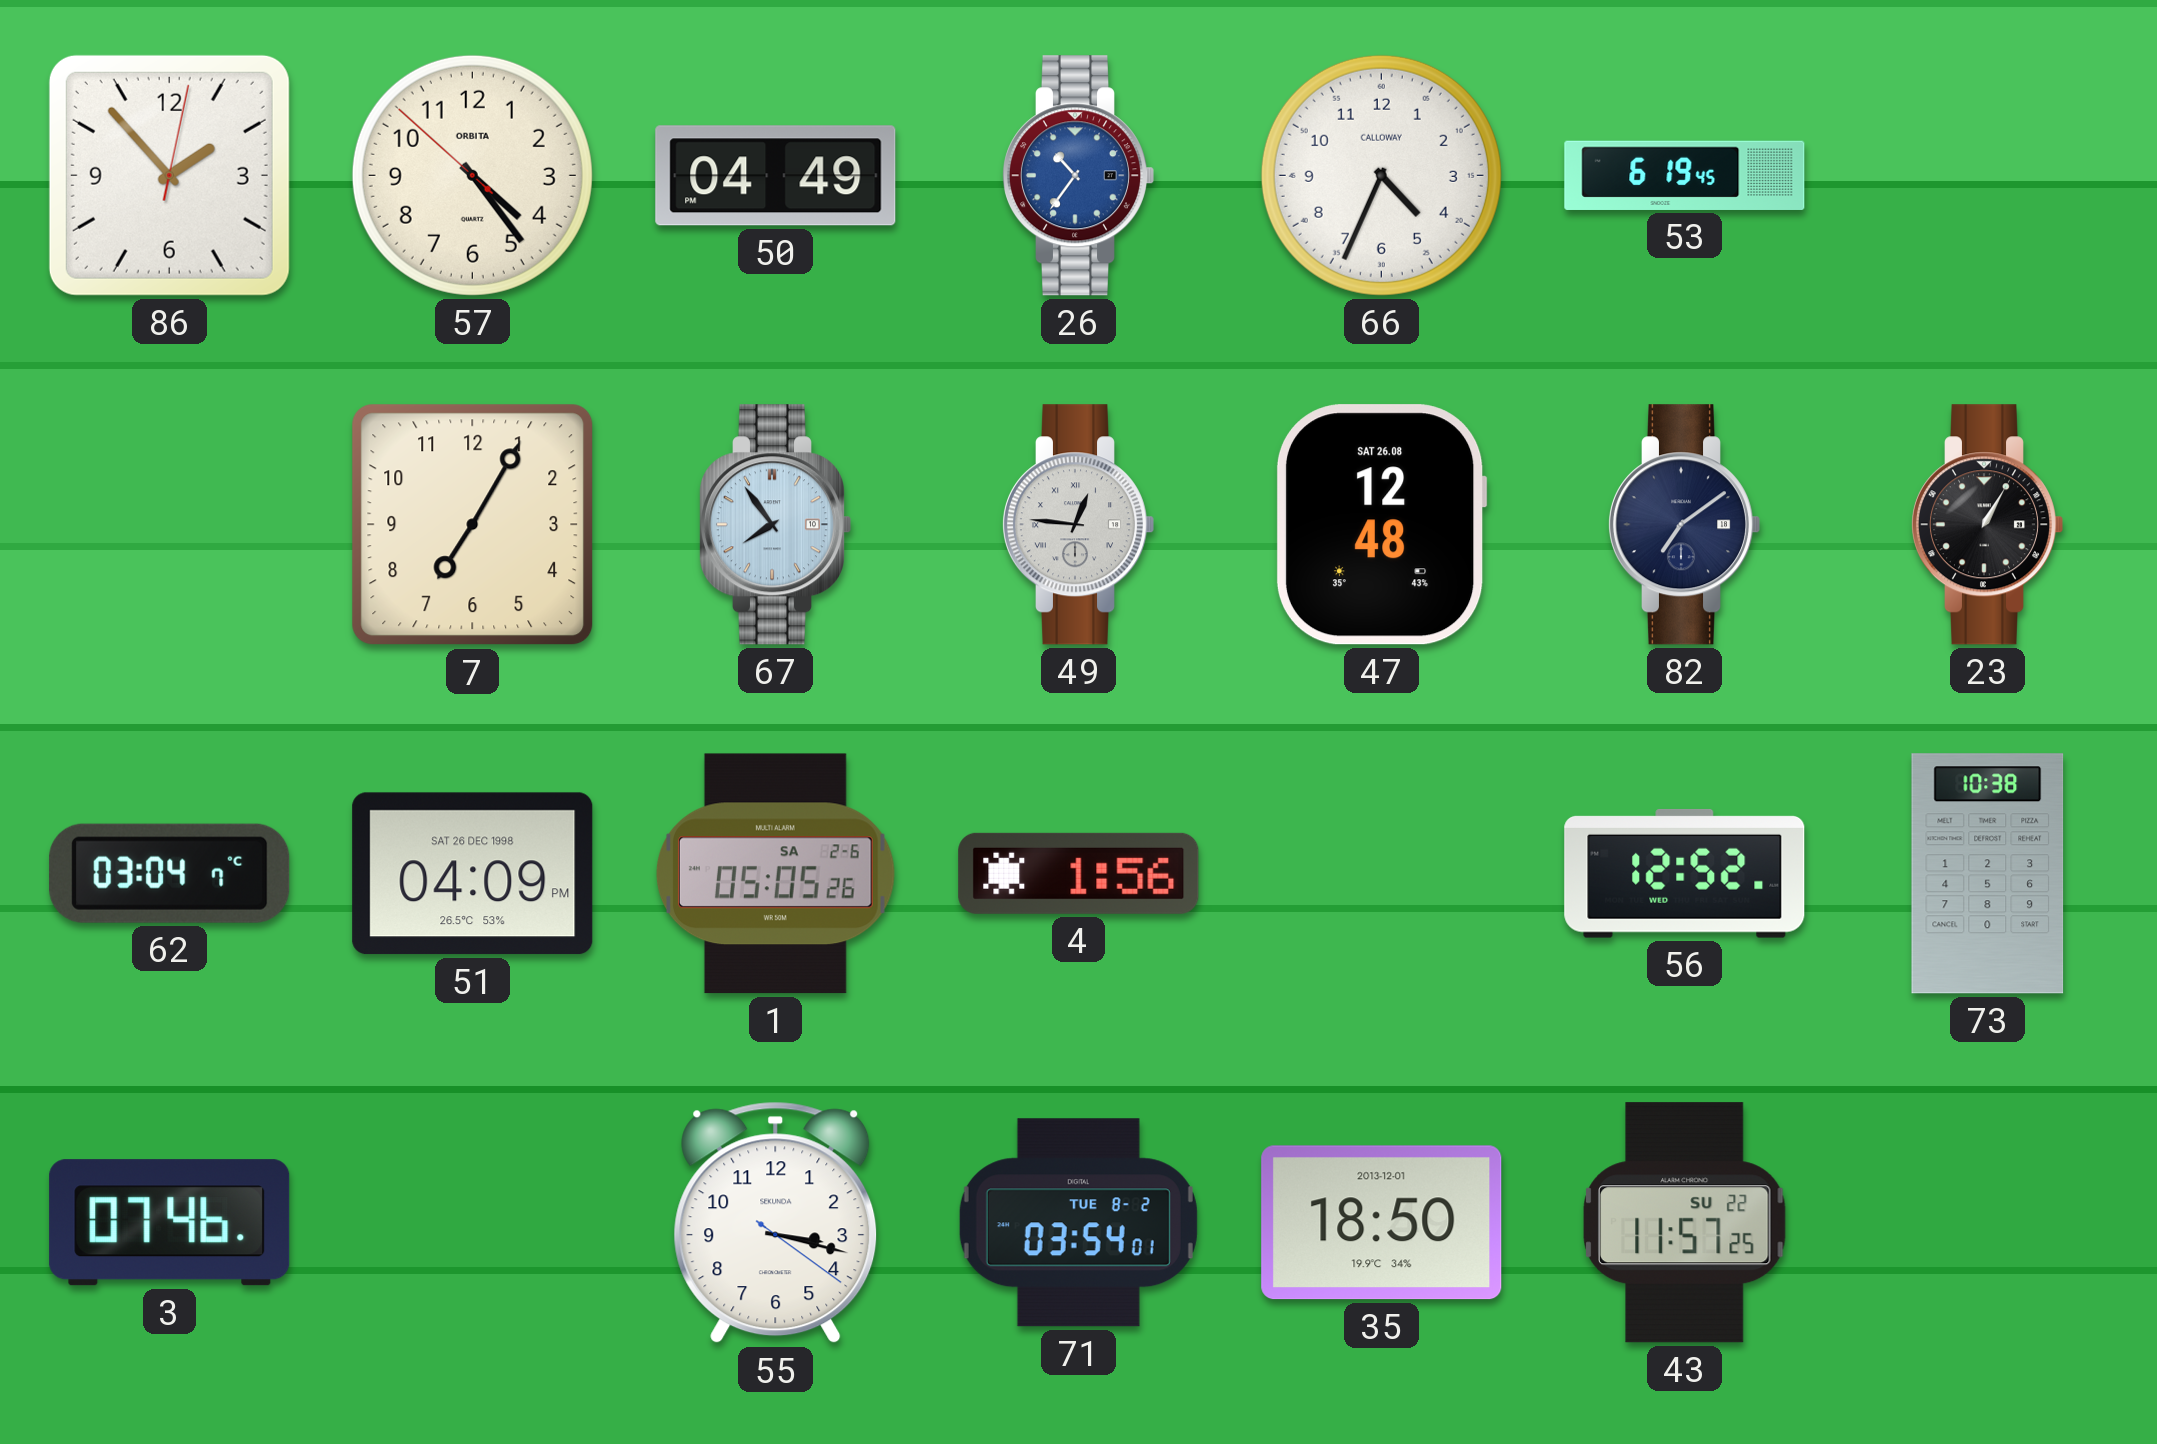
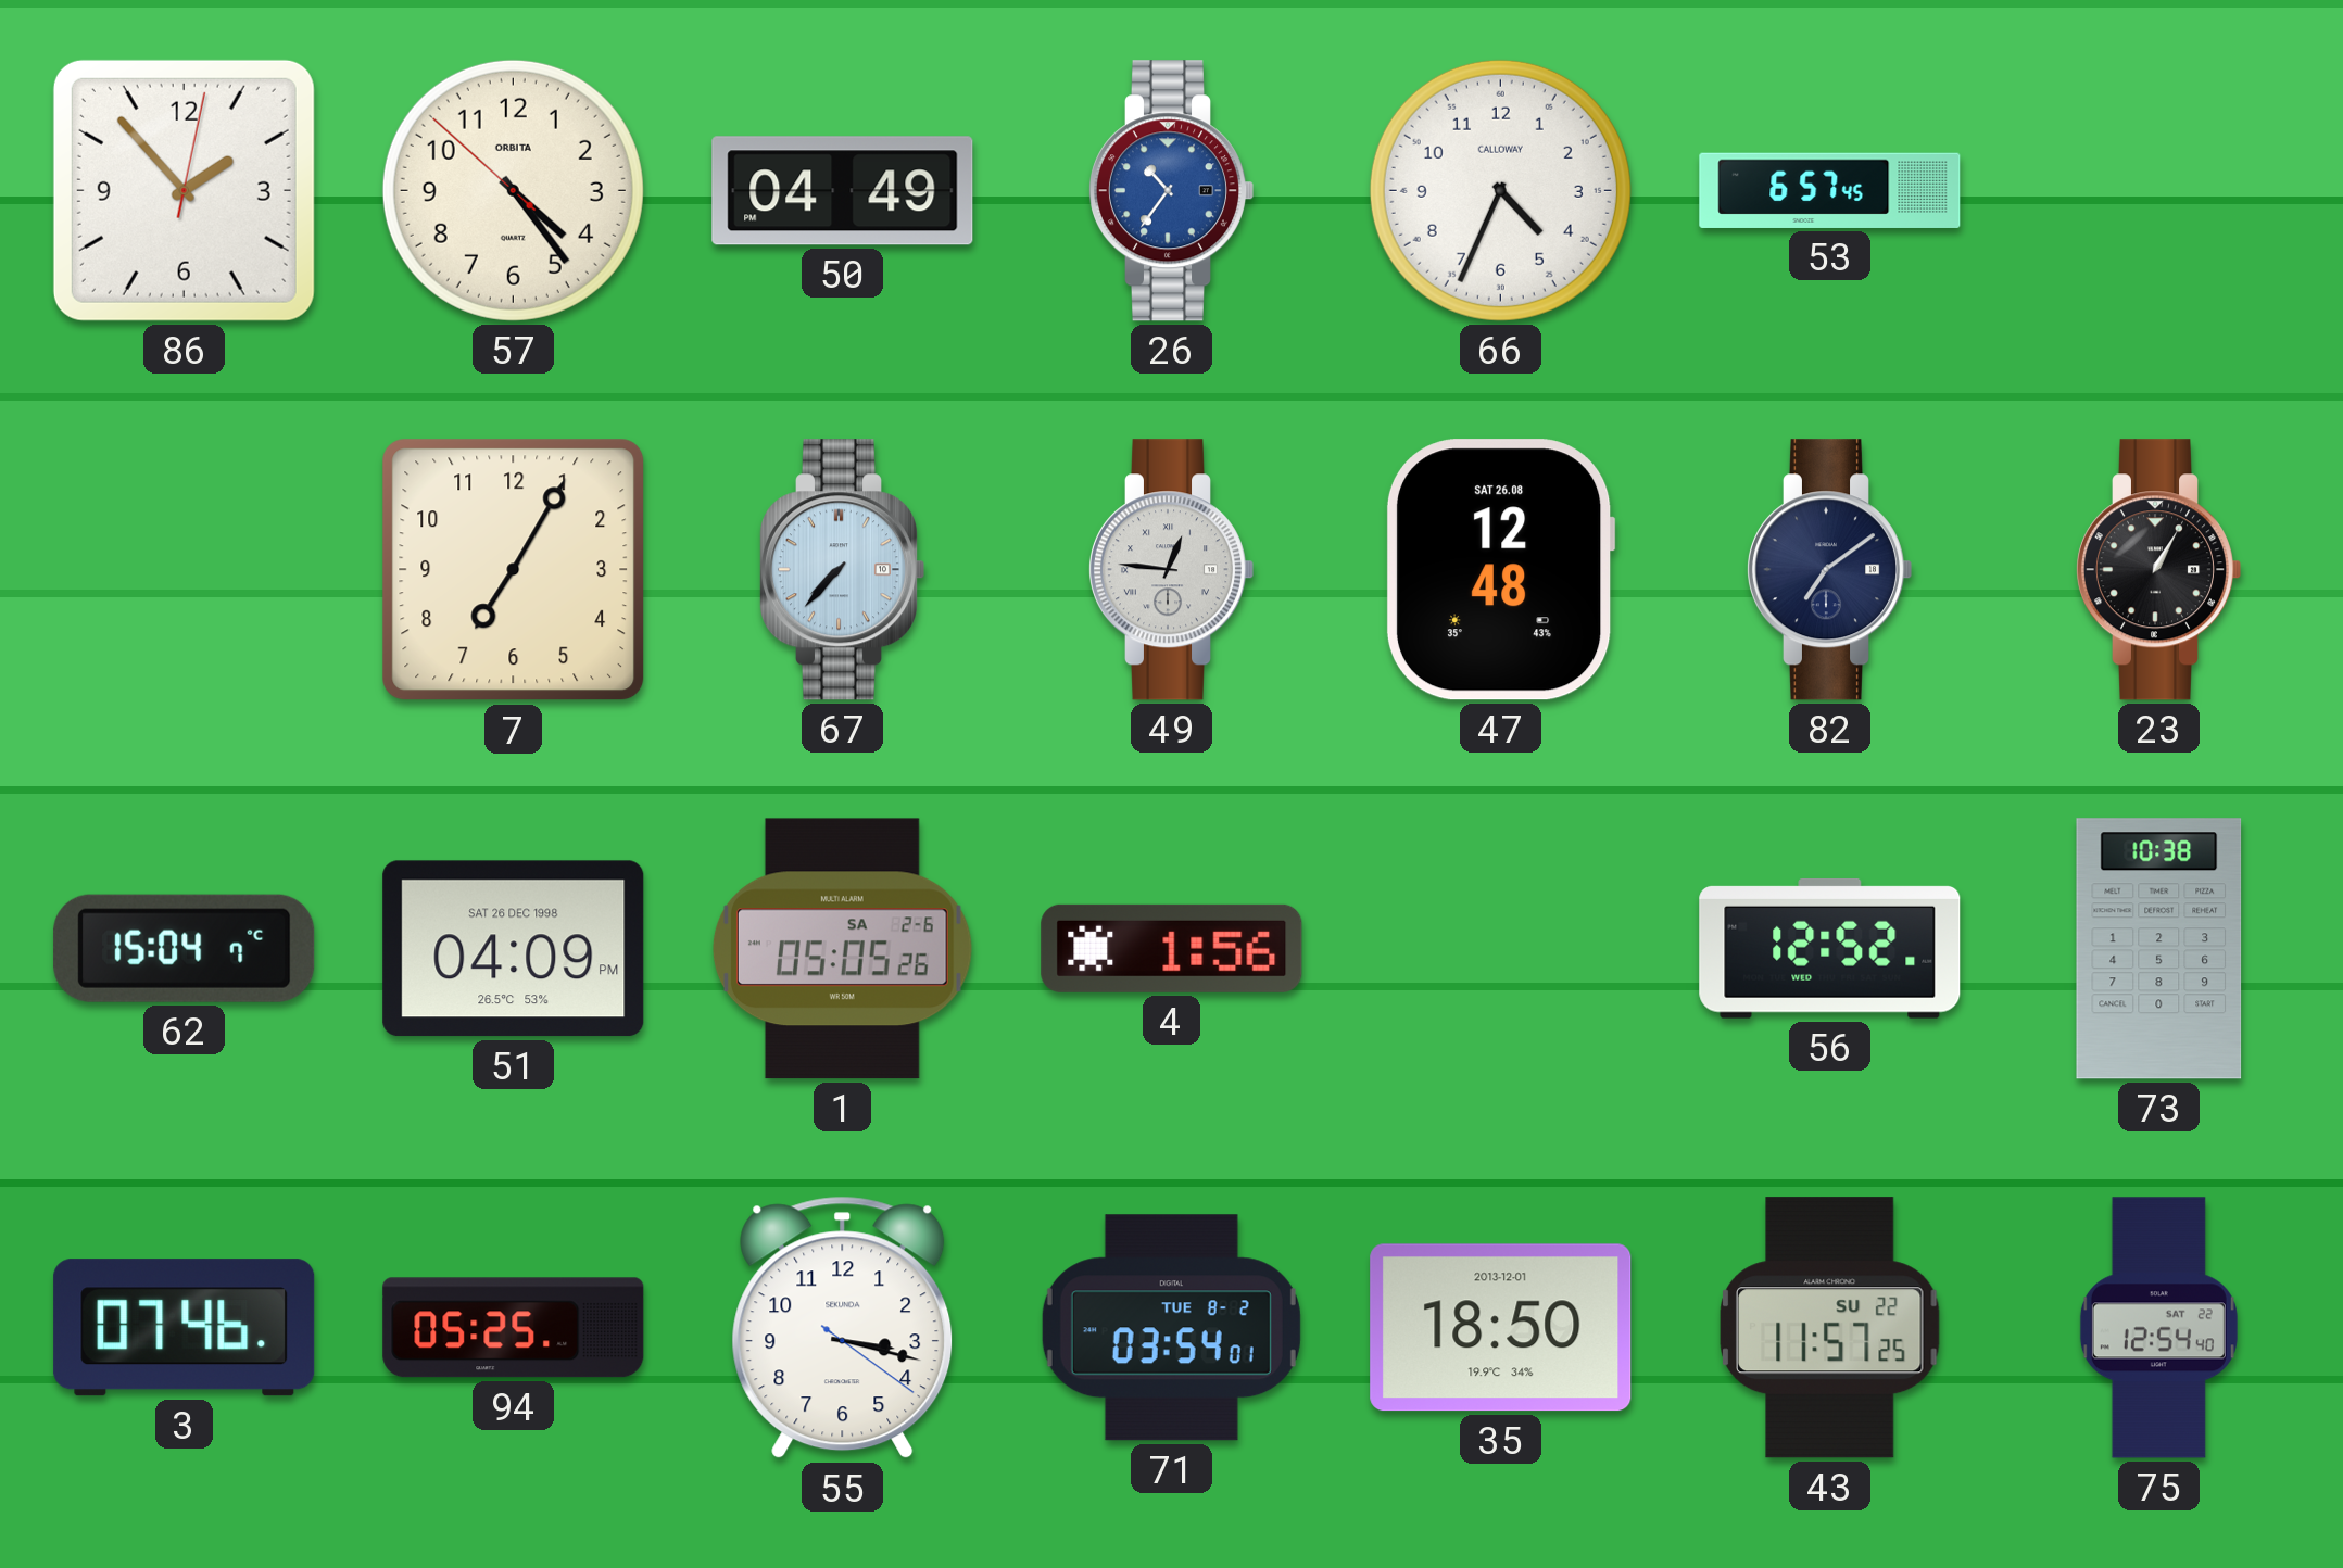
53: 6:19 -> 6:57
67: 7:54 -> 7:37
62: 03:04 -> 15:04
94: none -> 05:25
75: none -> 12:54
